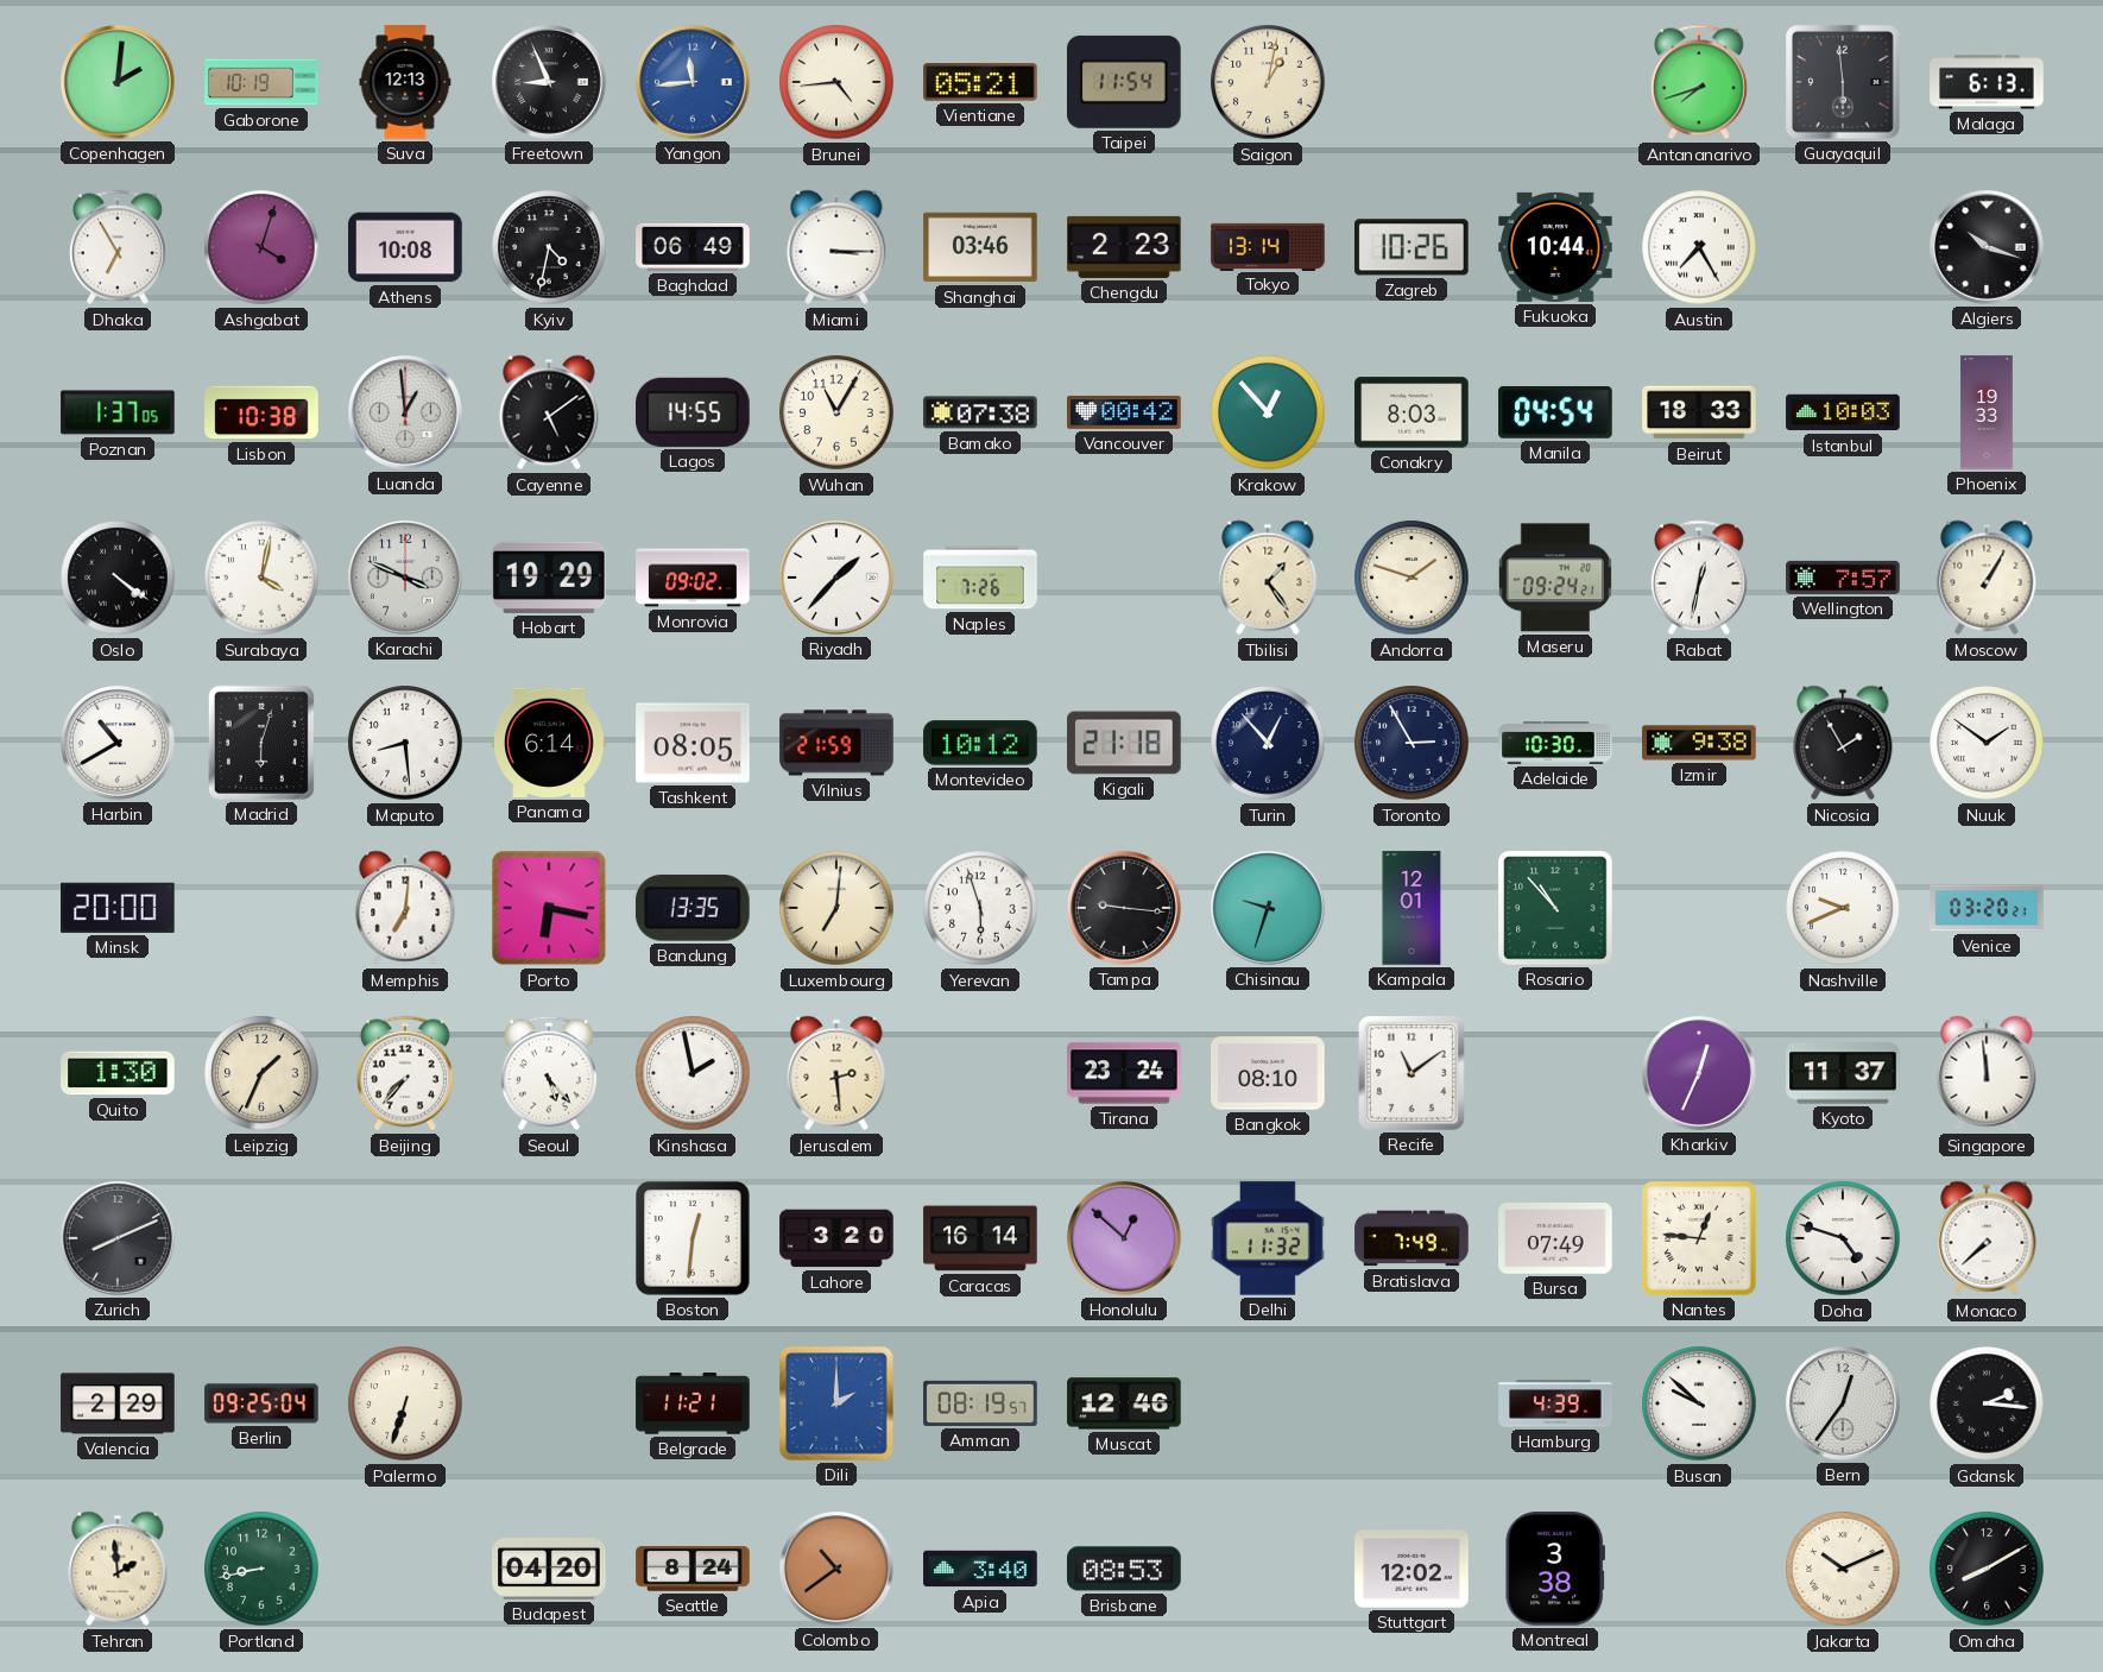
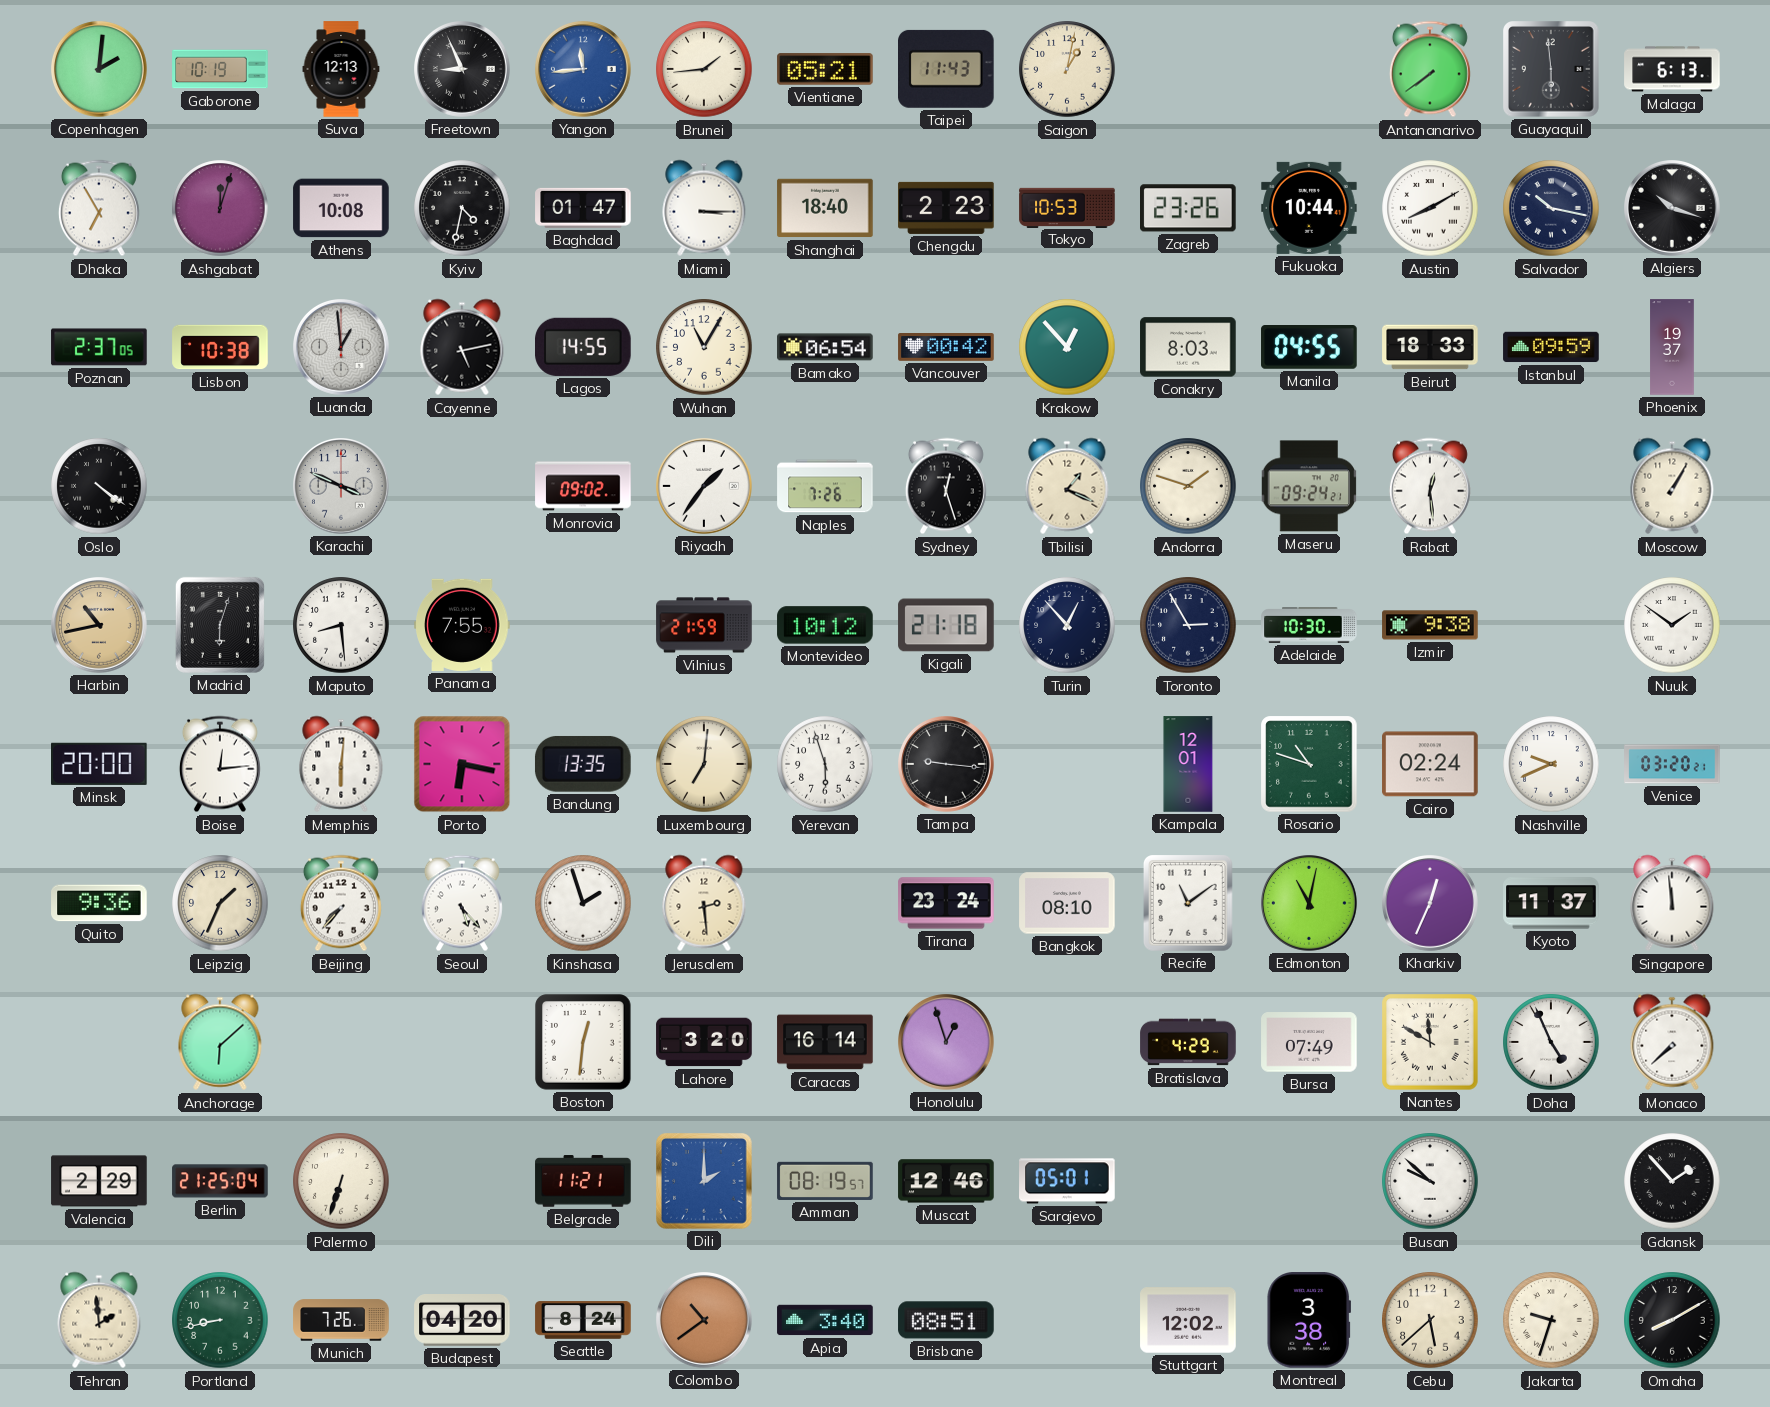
Brunei: 4:44 -> 1:44
Taipei: 11:54 -> 11:43
Antananarivo: 7:42 -> 7:39
Ashgabat: 4:03 -> 12:03
Baghdad: 06:49 -> 01:47
Shanghai: 03:46 -> 18:40
Tokyo: 13:14 -> 10:53
Zagreb: 10:26 -> 23:26
Austin: 7:25 -> 8:10
Salvador: none -> 10:17
Poznan: 1:37 -> 2:37
Cayenne: 5:09 -> 5:13
Bamako: 07:38 -> 06:54
Manila: 04:54 -> 04:55
Istanbul: 10:03 -> 09:59
Phoenix: 19:33 -> 19:37
Surabaya: 4:02 -> none
Hobart: 19:29 -> none
Riyadh: 1:37 -> 1:36
Sydney: none -> 12:27
Tbilisi: 1:24 -> 1:19
Rabat: 12:32 -> 12:29
Wellington: 7:57 -> none
Harbin: 10:40 -> 10:43
Harbin dial: white -> champagne
Panama: 6:14 -> 7:55
Tashkent: 08:05 -> none
Nicosia: 1:55 -> none
Boise: none -> 12:14
Memphis: 7:01 -> 6:01
Chisinau: 9:33 -> none
Rosario: 10:53 -> 10:48
Cairo: none -> 02:24
Quito: 1:30 -> 9:36
Kinshasa: 1:58 -> 1:57
Edmonton: none -> 11:02
Zurich: 8:11 -> none
Anchorage: none -> 6:08
Honolulu: 12:52 -> 12:57
Delhi: 11:32 -> none
Bratislava: 7:49 -> 4:29
Nantes: 12:46 -> 11:50
Doha: 4:48 -> 4:56
Berlin: 09:25 -> 21:25
Sarajevo: none -> 05:01
Hamburg: 4:39 -> none
Bern: 12:36 -> none
Gdansk: 2:16 -> 1:53
Munich: none -> 7:26
Brisbane: 08:53 -> 08:51
Cebu: none -> 5:38
Jakarta: 10:11 -> 9:33
